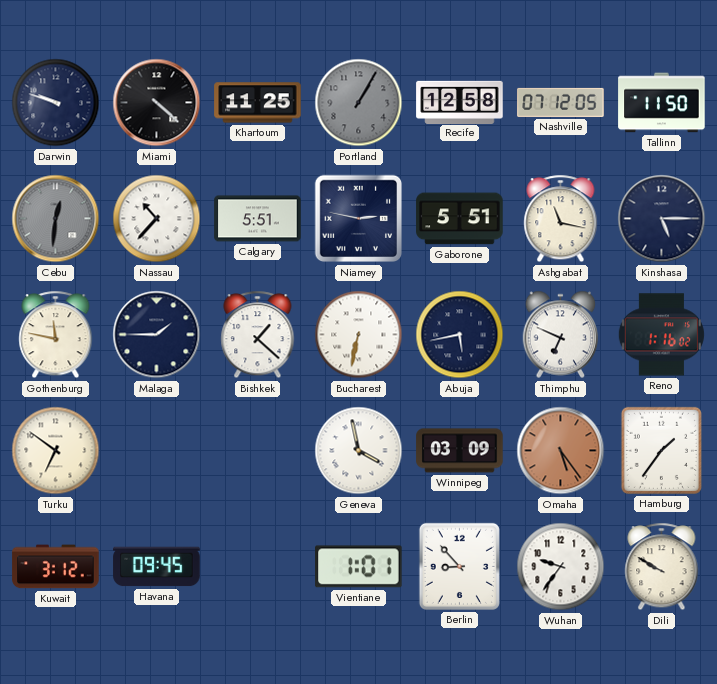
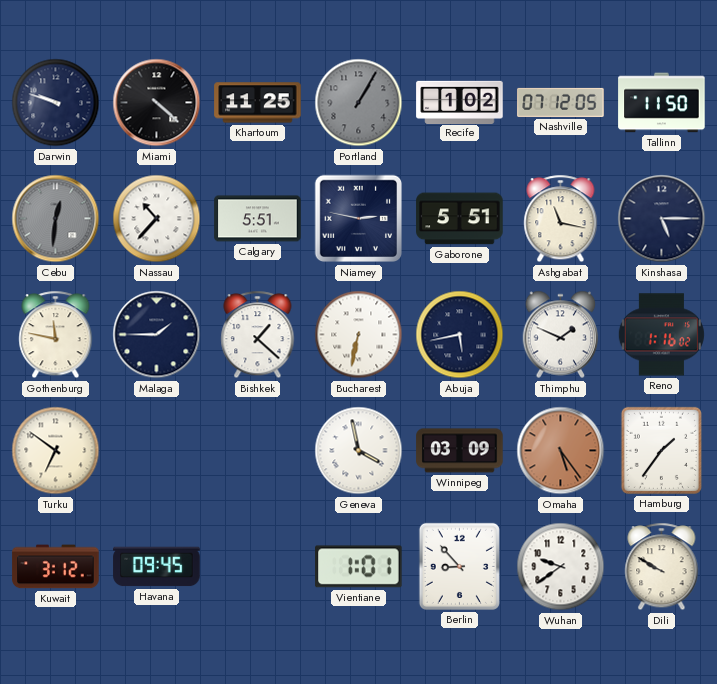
Recife: 12:58 -> 1:02
Thimphu: 6:49 -> 1:49
Wuhan: 9:36 -> 9:39
